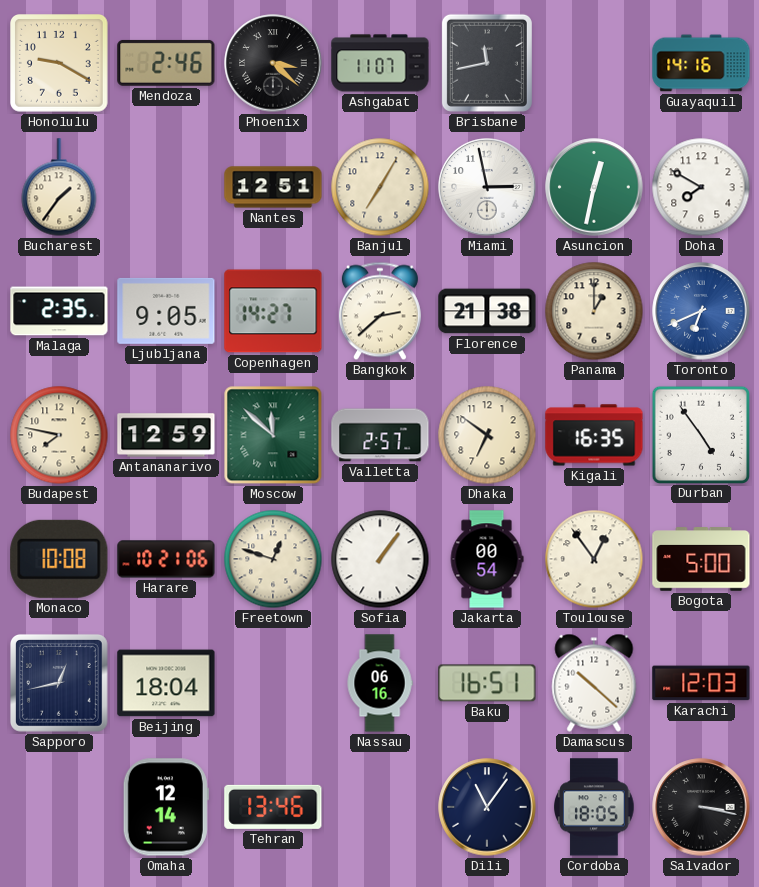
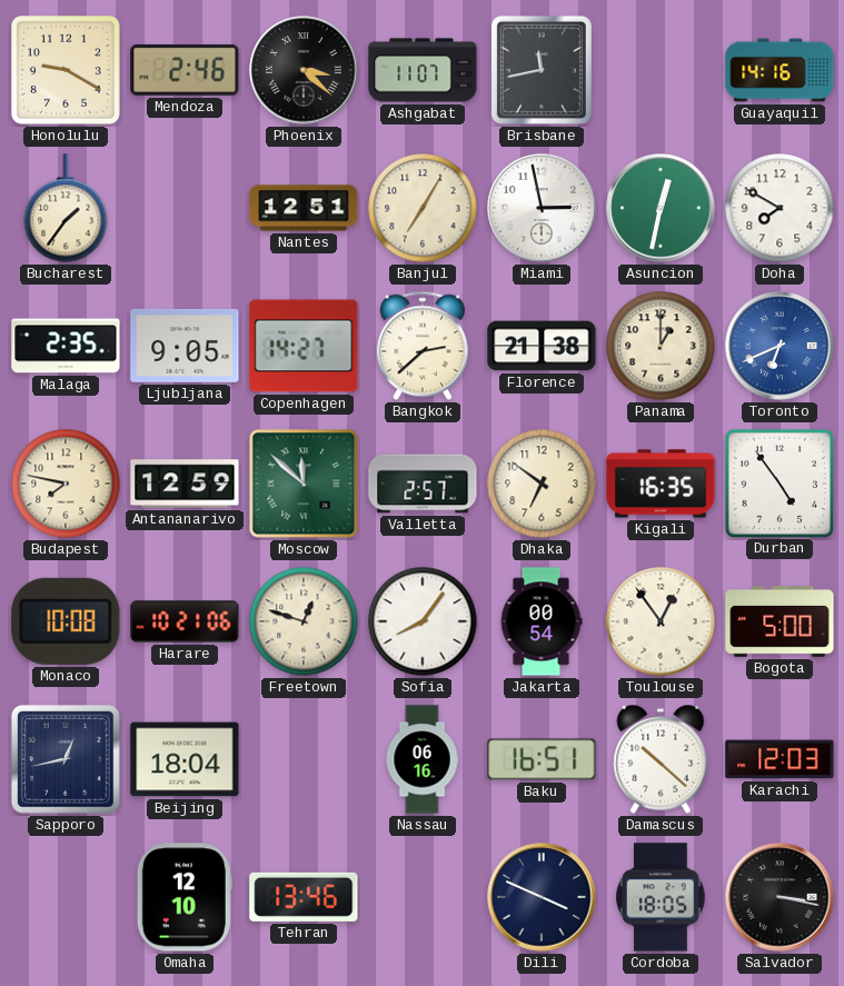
Sofia: 1:06 -> 8:06
Omaha: 12:14 -> 12:10
Dili: 11:06 -> 3:49
